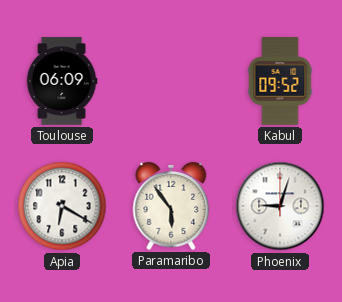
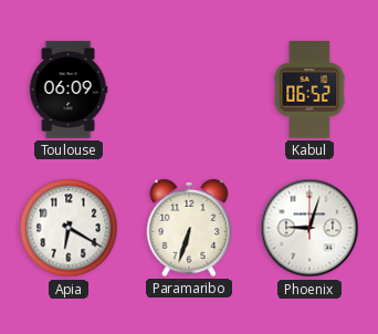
Kabul: 09:52 -> 06:52
Paramaribo: 5:54 -> 6:33
